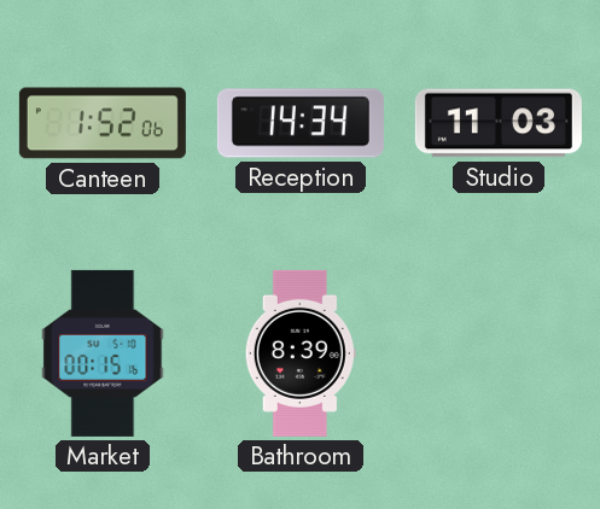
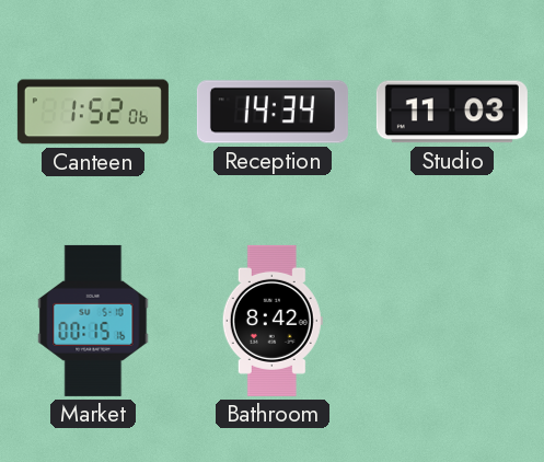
Bathroom: 8:39 -> 8:42
